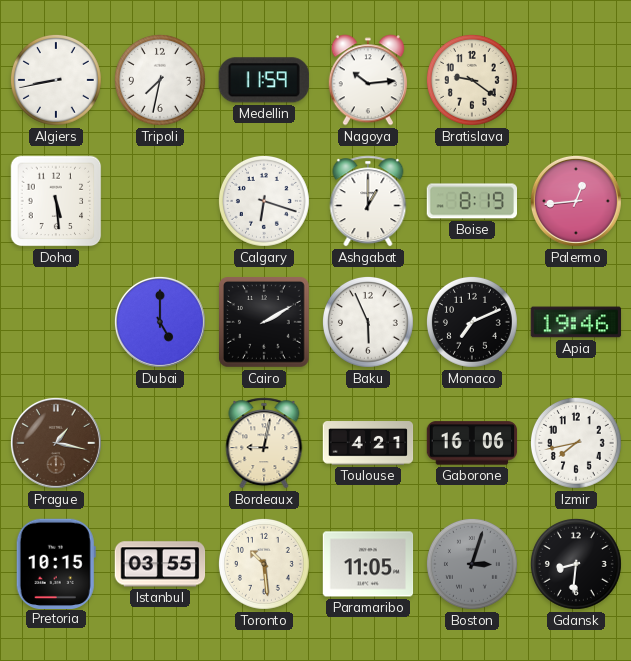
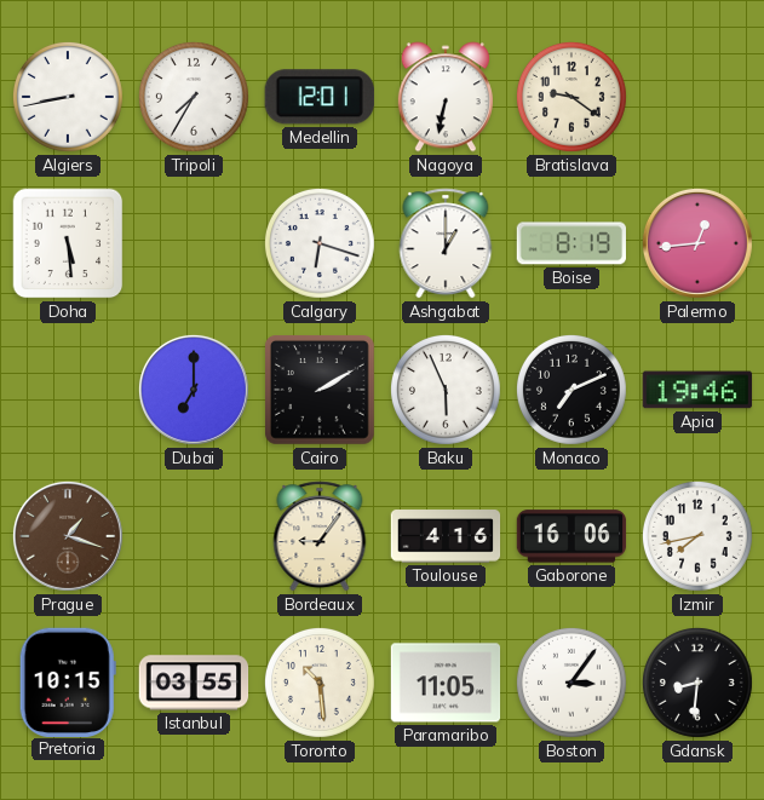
Tripoli: 7:32 -> 7:35
Medellin: 11:59 -> 12:01
Nagoya: 10:14 -> 6:32
Dubai: 5:00 -> 7:00
Prague: 1:17 -> 1:18
Bordeaux: 9:02 -> 9:06
Toulouse: 4:21 -> 4:16
Boston: 3:03 -> 3:06
Boston dial: grey -> white
